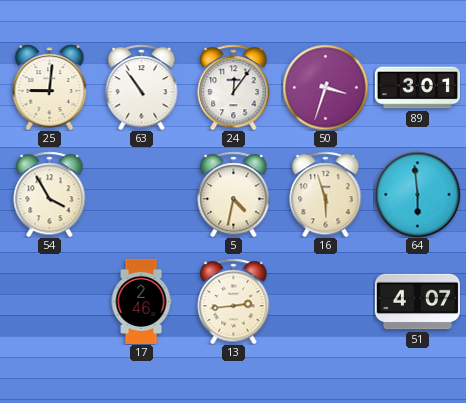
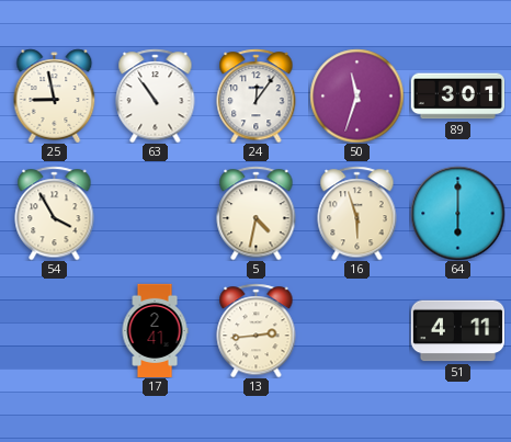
25: 9:01 -> 8:58
50: 3:33 -> 11:33
64: 5:59 -> 6:00
17: 2:46 -> 2:41
51: 4:07 -> 4:11
